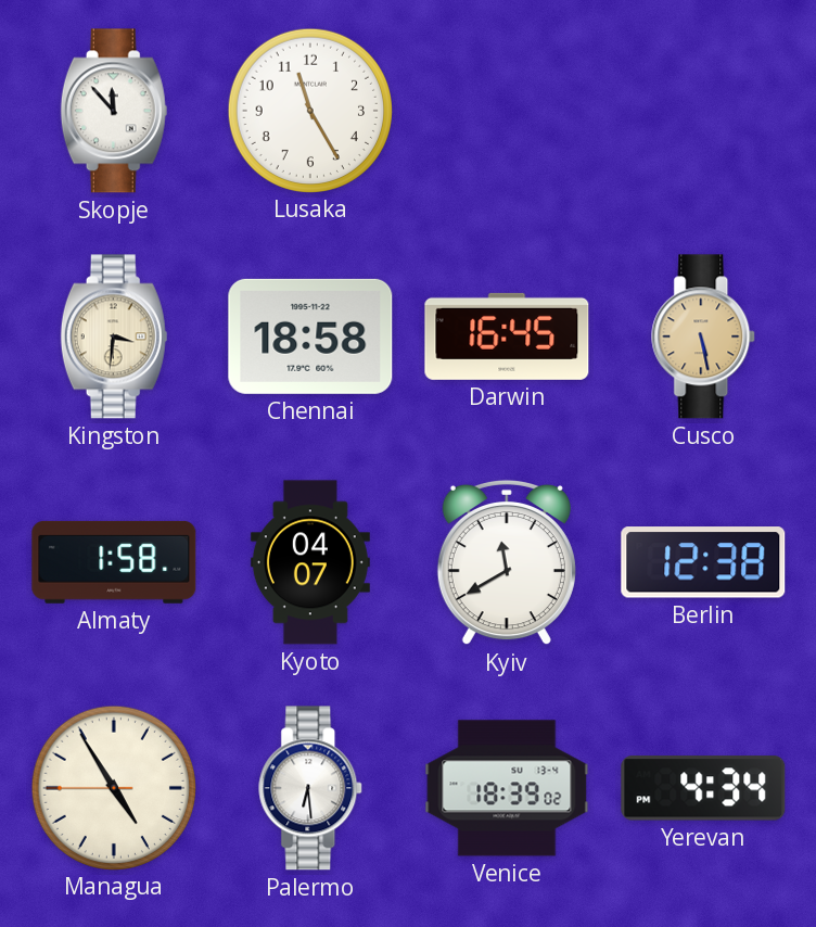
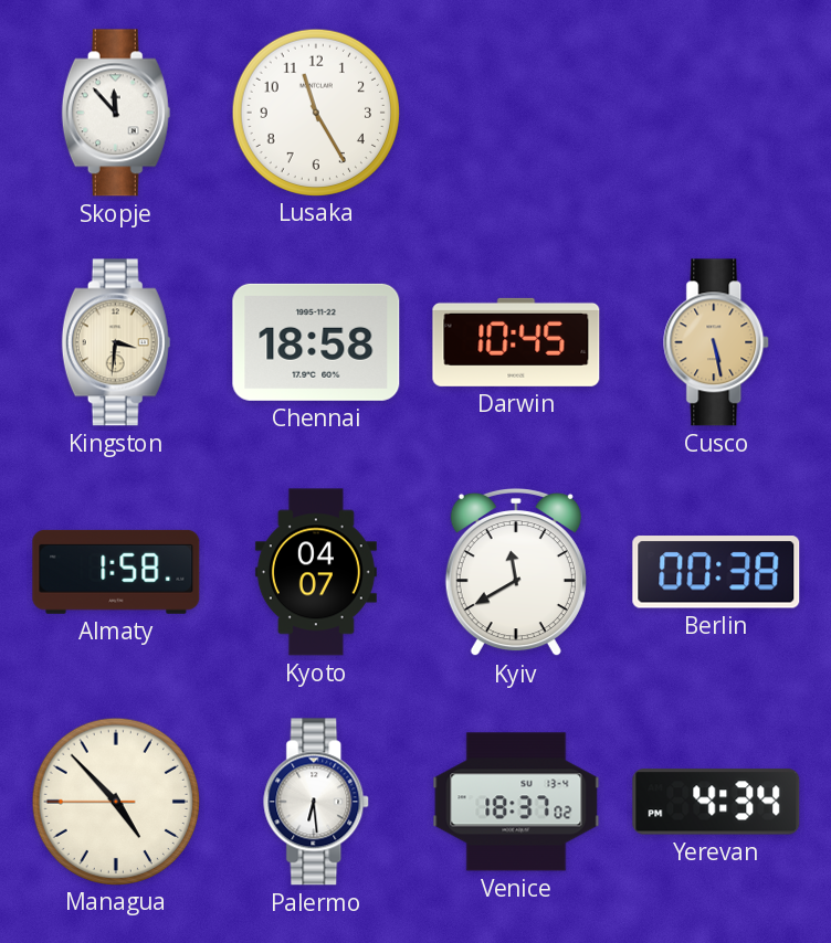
Darwin: 16:45 -> 10:45
Berlin: 12:38 -> 00:38
Managua: 4:54 -> 4:52
Venice: 18:39 -> 18:37
